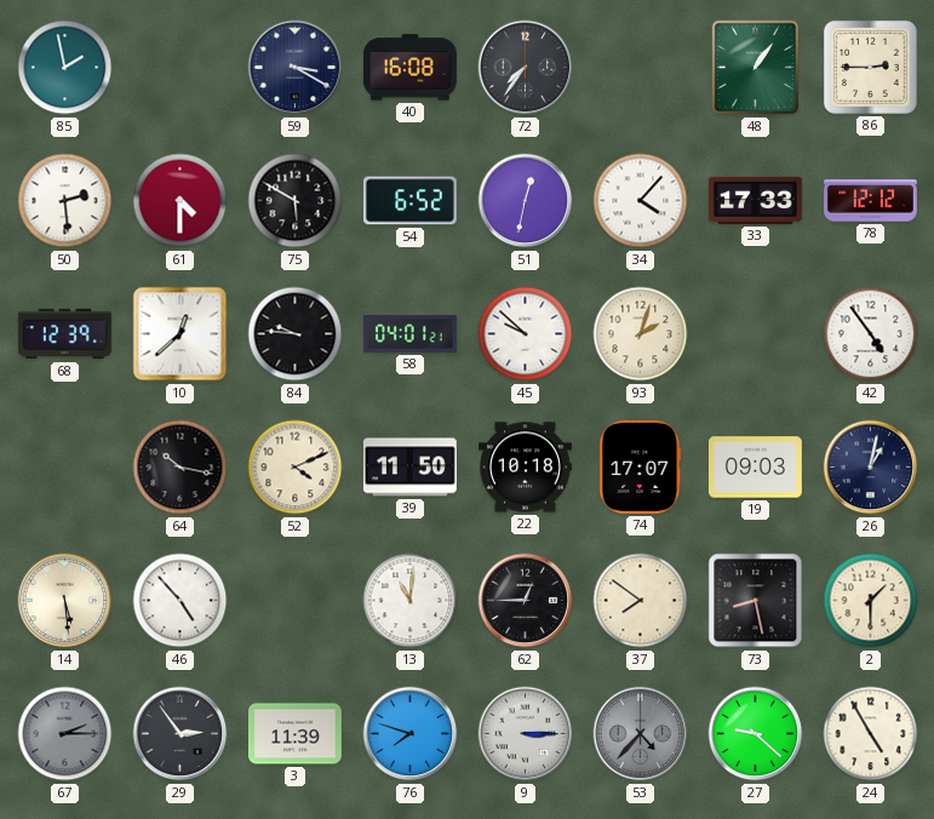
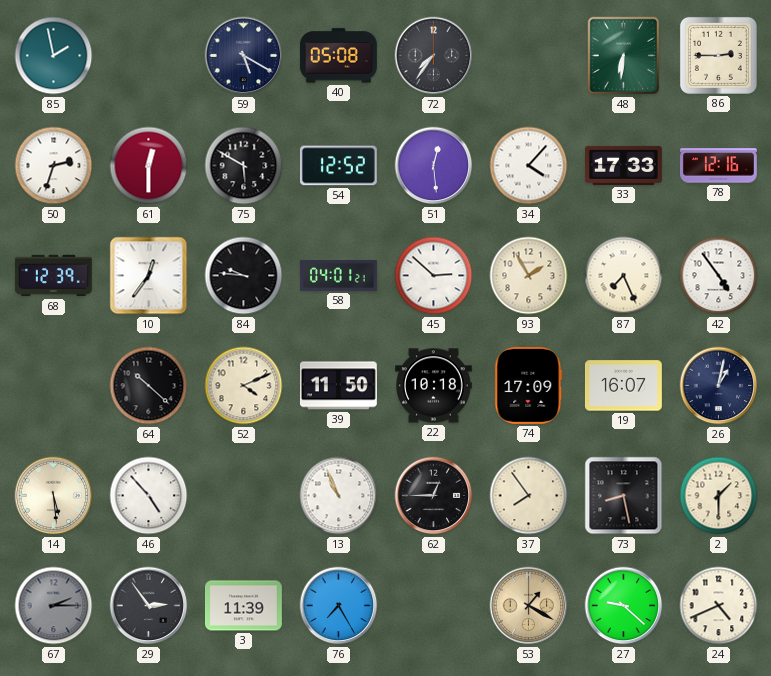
59: 3:20 -> 5:20
40: 16:08 -> 05:08
48: 1:06 -> 6:31
50: 2:29 -> 2:33
61: 4:30 -> 12:30
54: 6:52 -> 12:52
51: 12:32 -> 12:29
78: 12:12 -> 12:16
10: 12:38 -> 12:36
45: 9:52 -> 2:52
93: 2:03 -> 1:55
87: none -> 7:26
64: 10:17 -> 10:22
74: 17:07 -> 17:09
19: 09:03 -> 16:07
13: 11:01 -> 10:56
37: 7:51 -> 7:54
76: 7:48 -> 7:25
9: 3:15 -> none
53: 4:37 -> 1:20
53 dial: grey -> champagne
24: 4:55 -> 4:41
